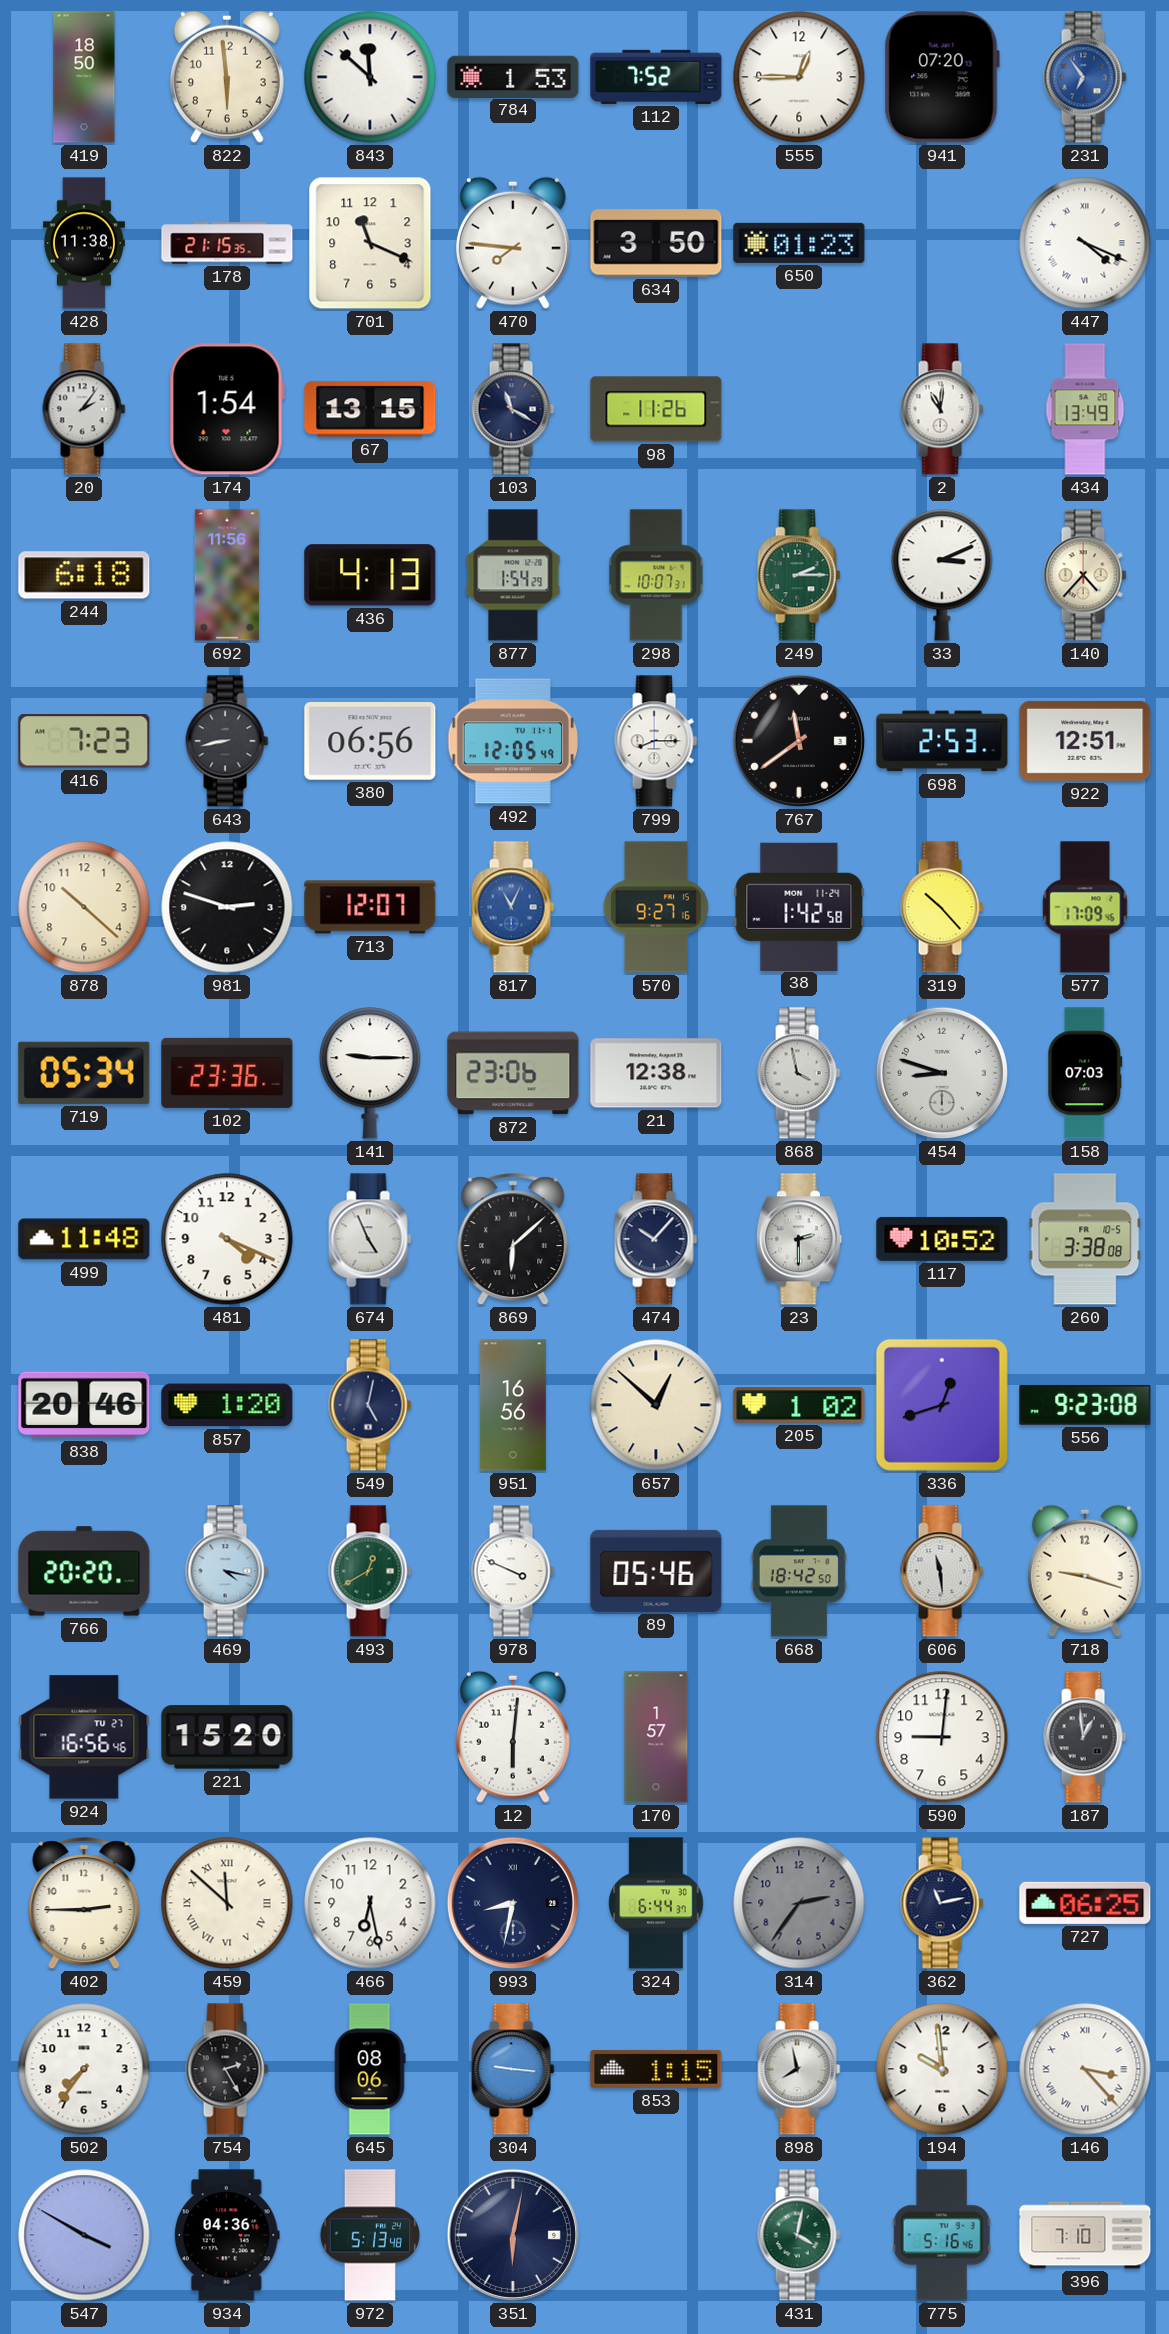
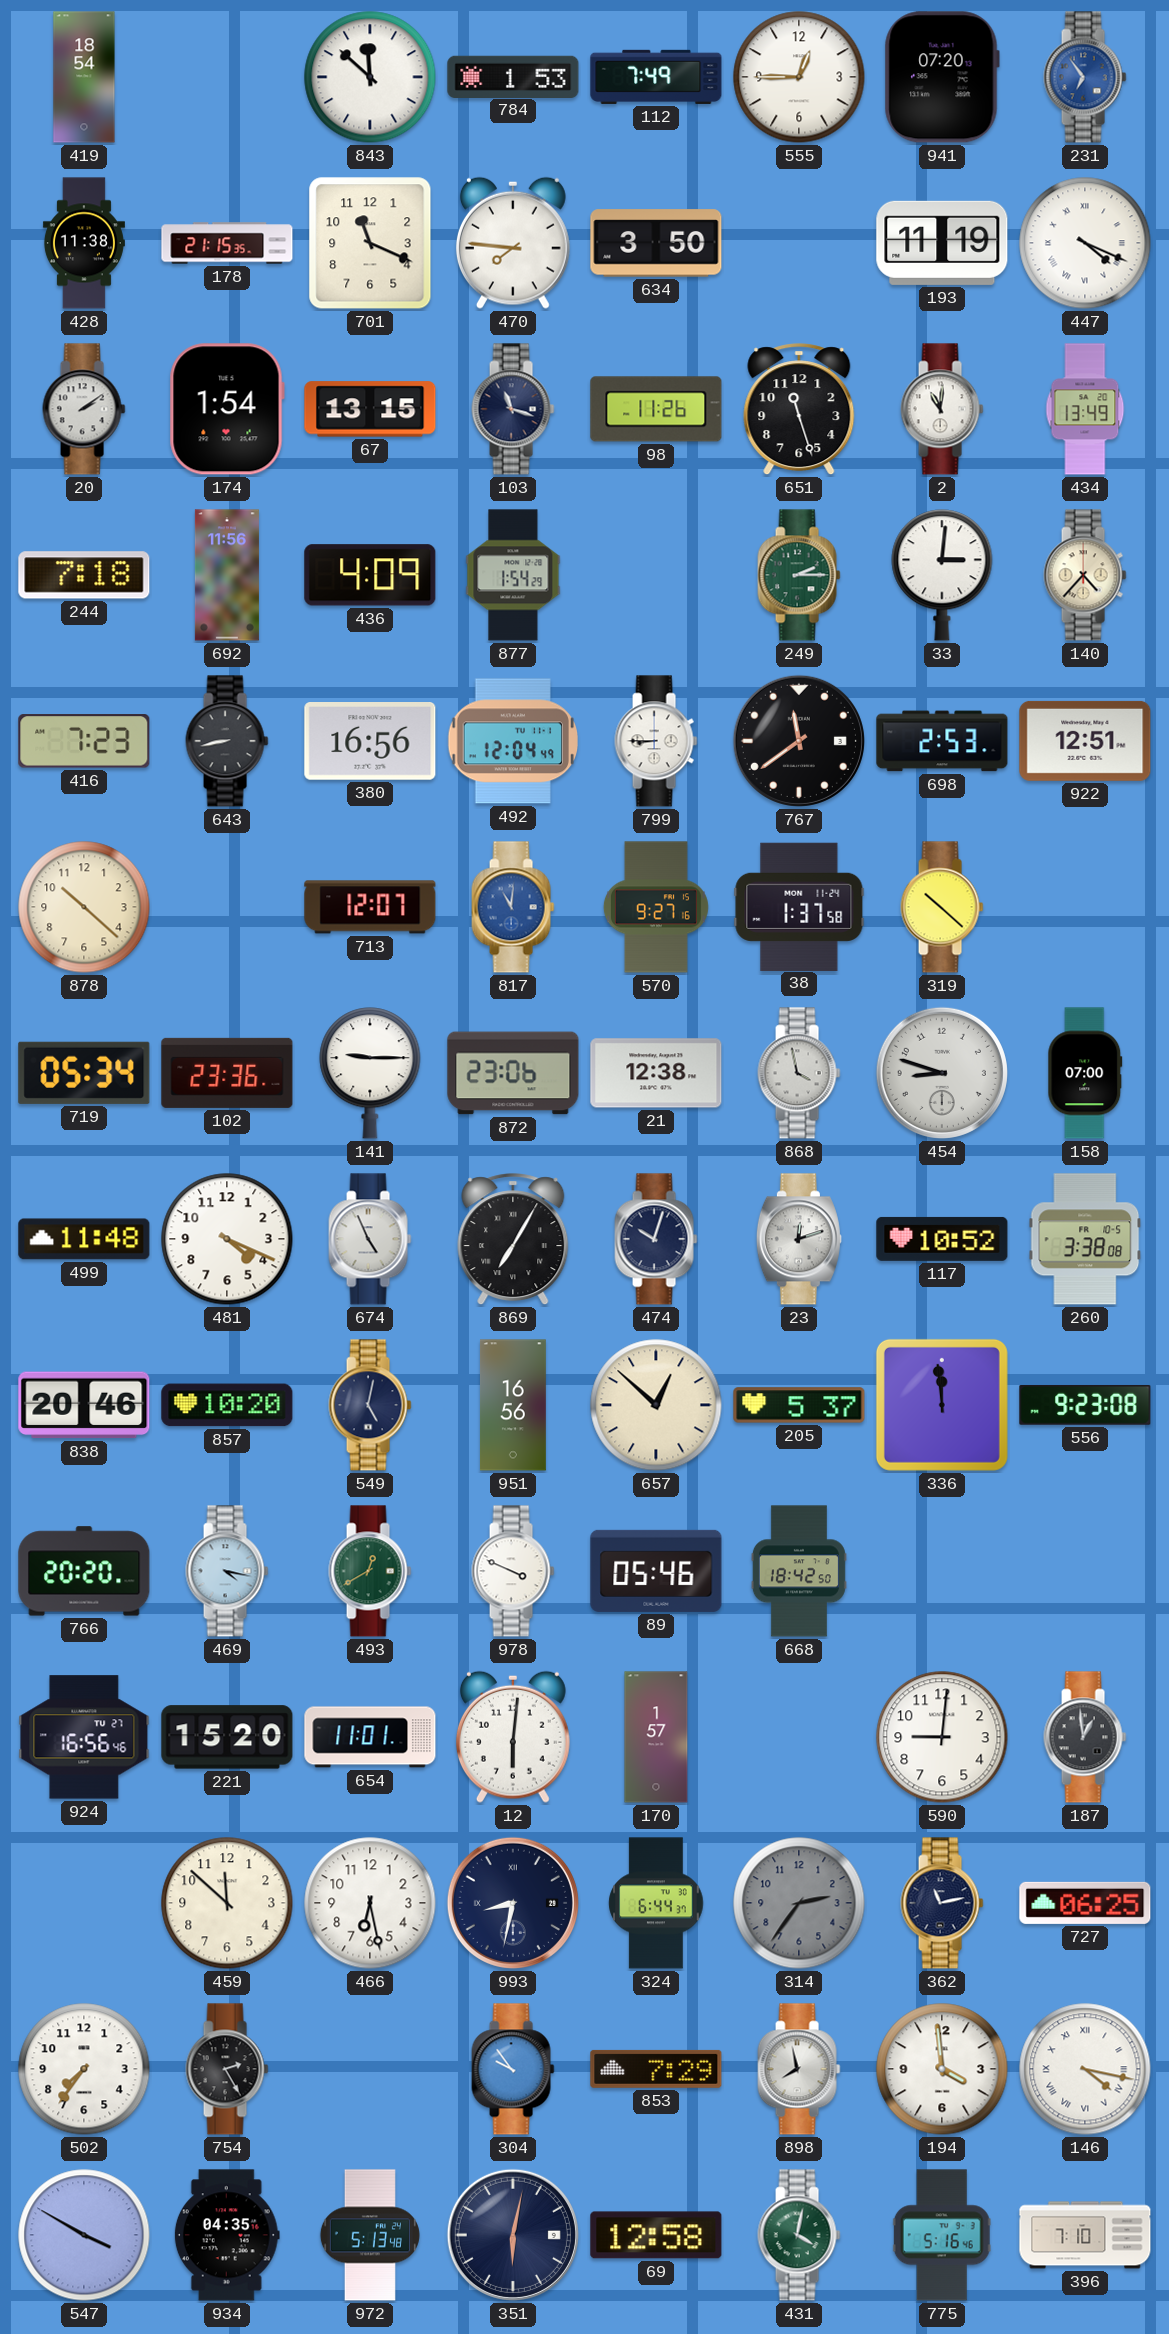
419: 18:50 -> 18:54
822: 5:59 -> none
112: 7:52 -> 7:49
650: 01:23 -> none
193: none -> 11:19
20: 2:06 -> 2:09
103: 11:20 -> 11:18
651: none -> 11:27
244: 6:18 -> 7:18
436: 4:13 -> 4:09
298: 10:07 -> none
33: 3:11 -> 3:01
380: 06:56 -> 16:56
492: 12:05 -> 12:04
799: 8:15 -> 8:45
981: 2:48 -> none
817: 11:04 -> 11:01
38: 1:42 -> 1:37
319: 10:23 -> 10:22
577: 17:09 -> none
158: 07:03 -> 07:00
869: 6:08 -> 7:05
474: 10:07 -> 10:03
23: 2:30 -> 12:12
857: 1:20 -> 10:20
205: 1:02 -> 5:37
336: 12:42 -> 11:59
606: 11:29 -> none
718: 9:18 -> none
654: none -> 11:01
402: 2:45 -> none
459 numerals: Roman -> Arabic
645: 08:06 -> none
304: 9:16 -> 9:54
853: 1:15 -> 7:29
194: 9:59 -> 3:59
146: 3:23 -> 4:17
934: 04:36 -> 04:35
69: none -> 12:58
